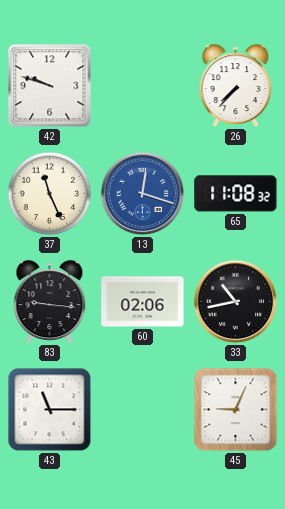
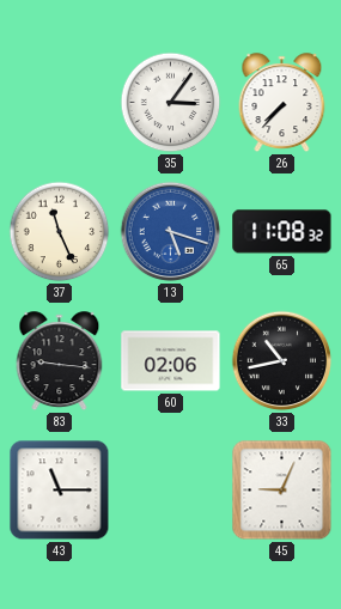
42: 9:48 -> none
35: none -> 3:06
13: 12:18 -> 5:18
